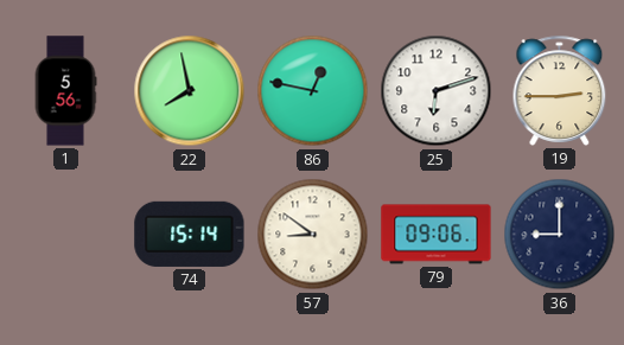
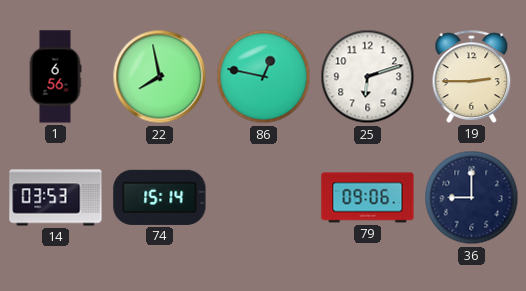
1: 5:56 -> 6:56
14: none -> 03:53
57: 8:51 -> none
